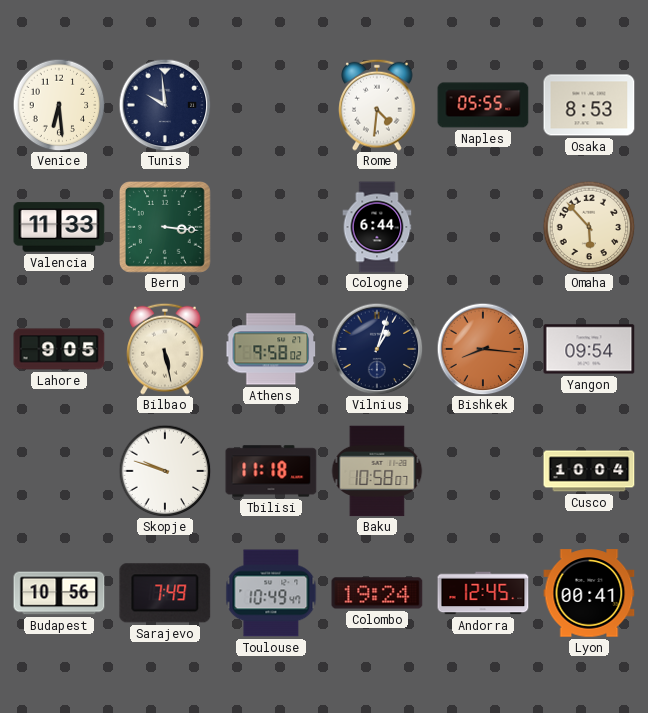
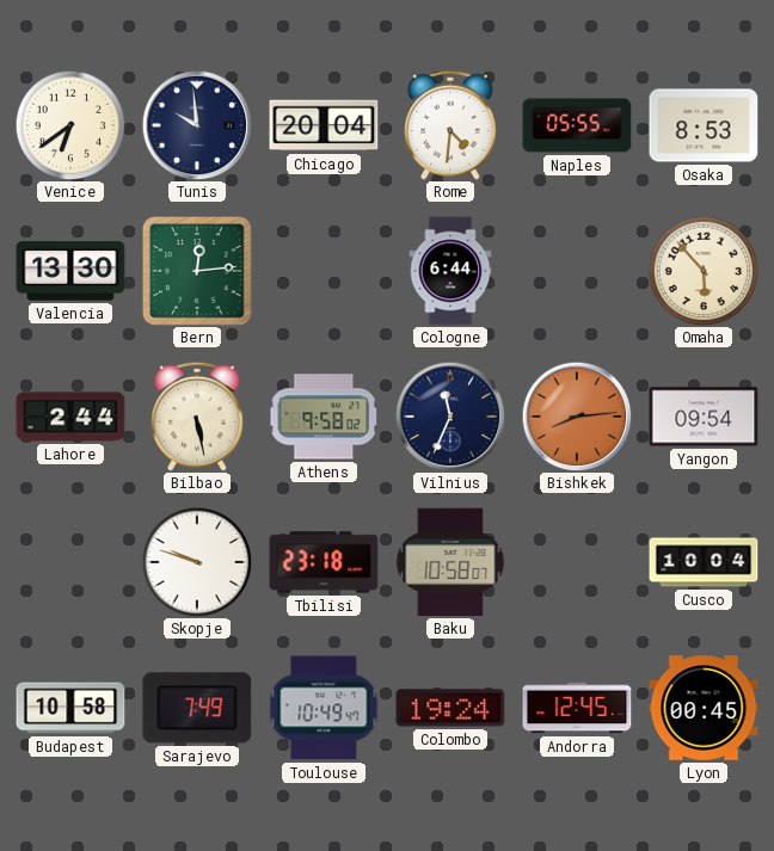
Venice: 6:29 -> 6:39
Chicago: none -> 20:04
Valencia: 11:33 -> 13:30
Bern: 3:16 -> 12:14
Lahore: 9:05 -> 2:44
Vilnius: 1:03 -> 11:34
Bishkek: 8:16 -> 8:14
Tbilisi: 11:18 -> 23:18
Budapest: 10:56 -> 10:58
Lyon: 00:41 -> 00:45
